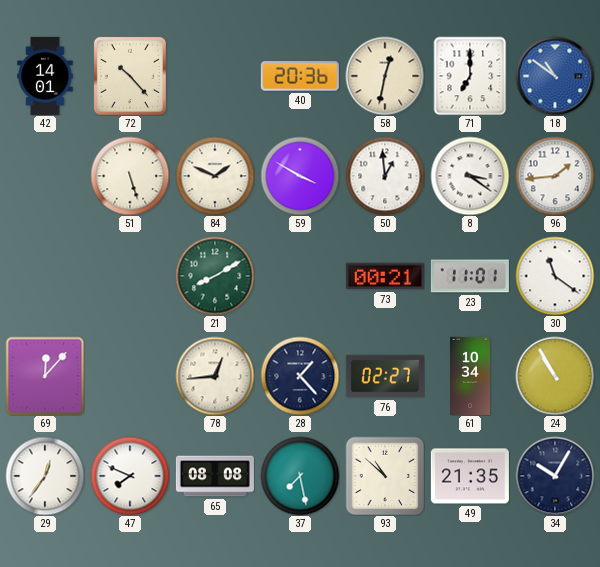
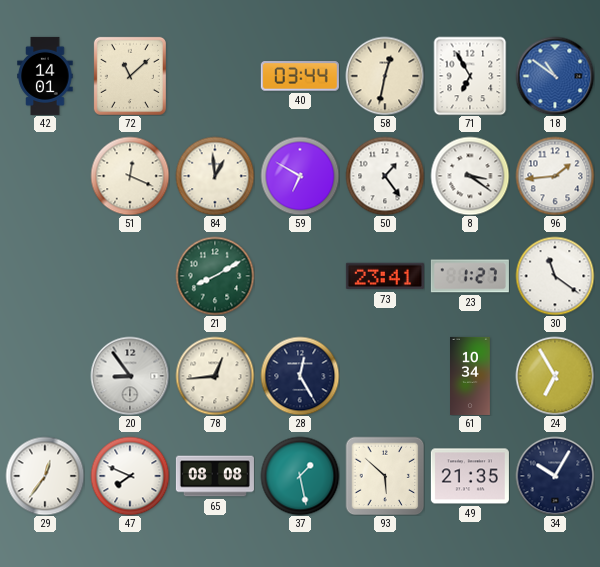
72: 10:23 -> 11:08
40: 20:36 -> 03:44
71: 7:00 -> 6:55
51: 5:27 -> 12:19
84: 1:49 -> 12:59
59: 3:50 -> 6:50
50: 12:59 -> 1:24
73: 00:21 -> 23:41
23: 11:01 -> 1:27
69: 12:07 -> none
20: none -> 8:54
28: 1:23 -> 12:25
76: 02:27 -> none
24: 10:55 -> 6:55
37: 7:28 -> 1:28
93: 10:52 -> 5:52
